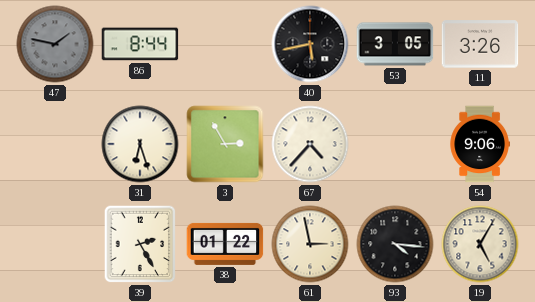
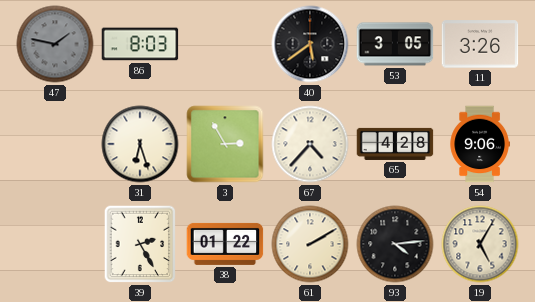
86: 8:44 -> 8:03
40: 5:43 -> 5:39
65: none -> 4:28
61: 2:58 -> 2:10
93: 4:16 -> 4:14
